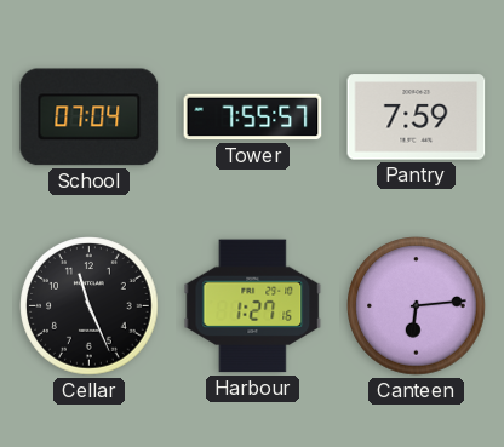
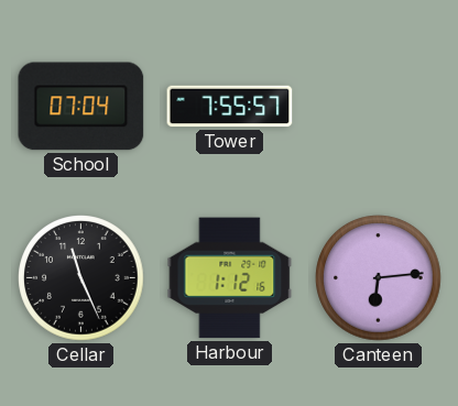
Pantry: 7:59 -> none
Harbour: 1:27 -> 1:12
